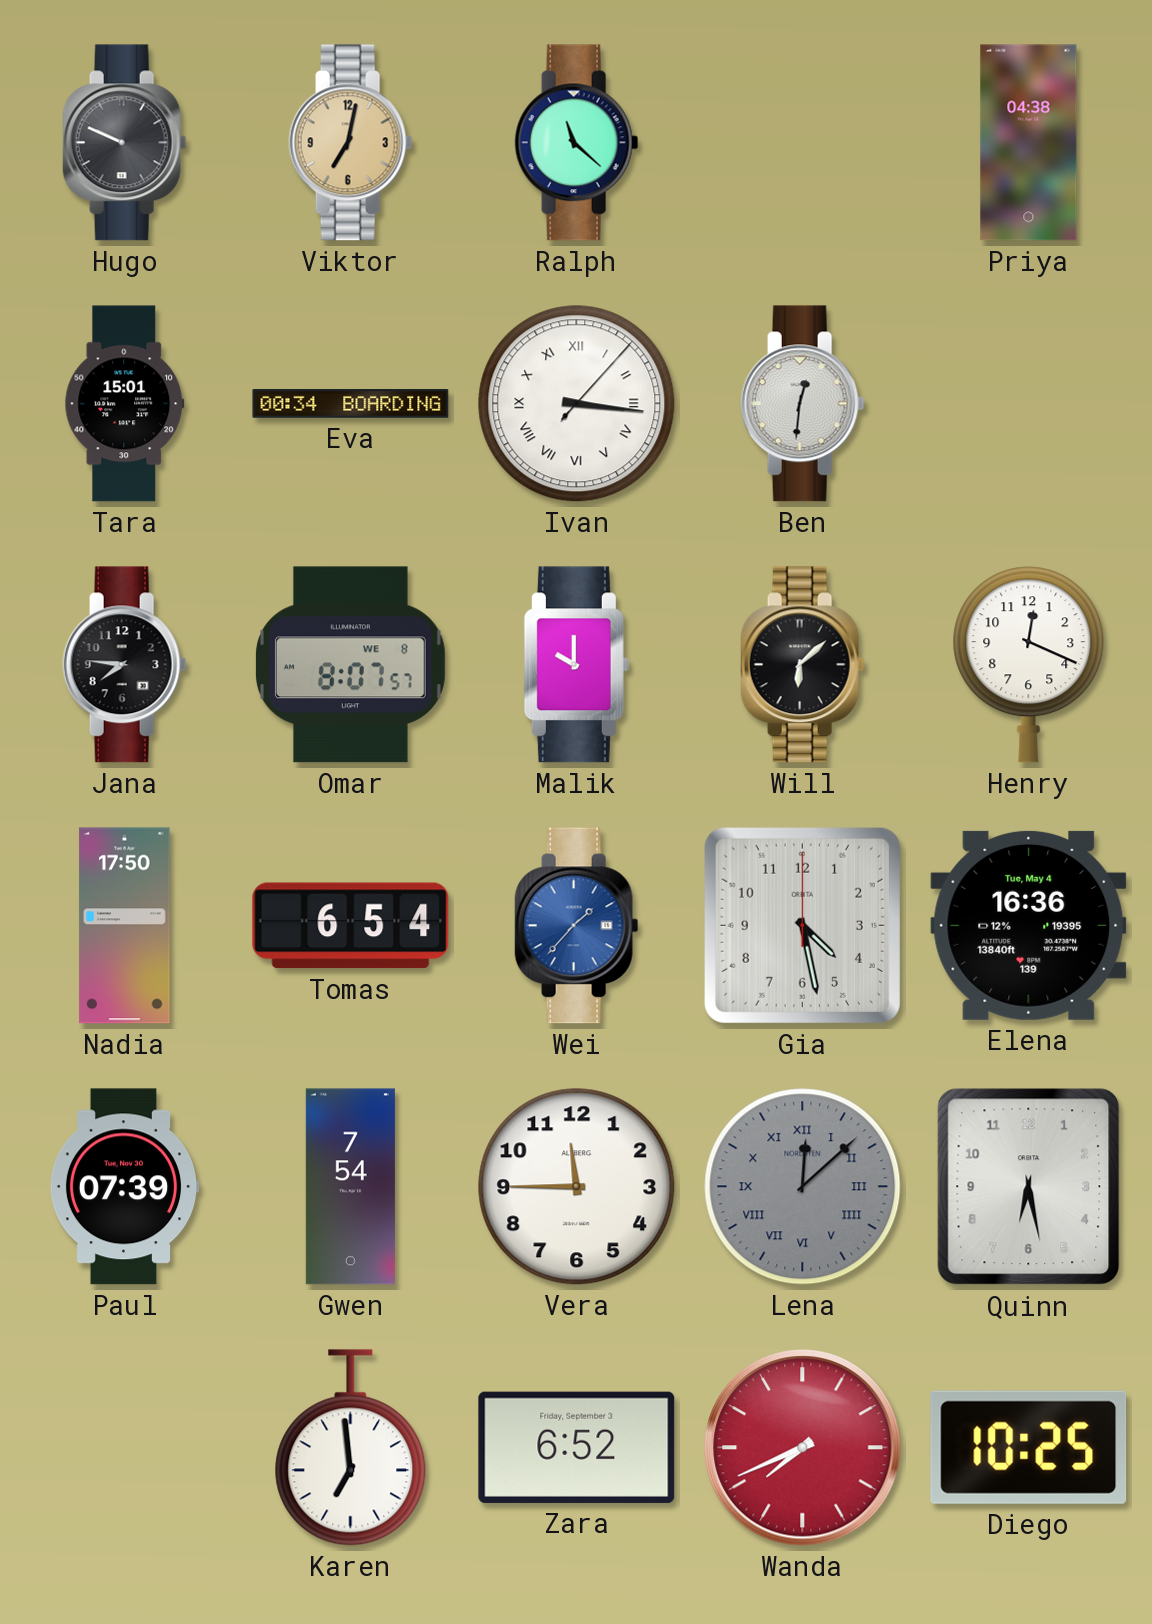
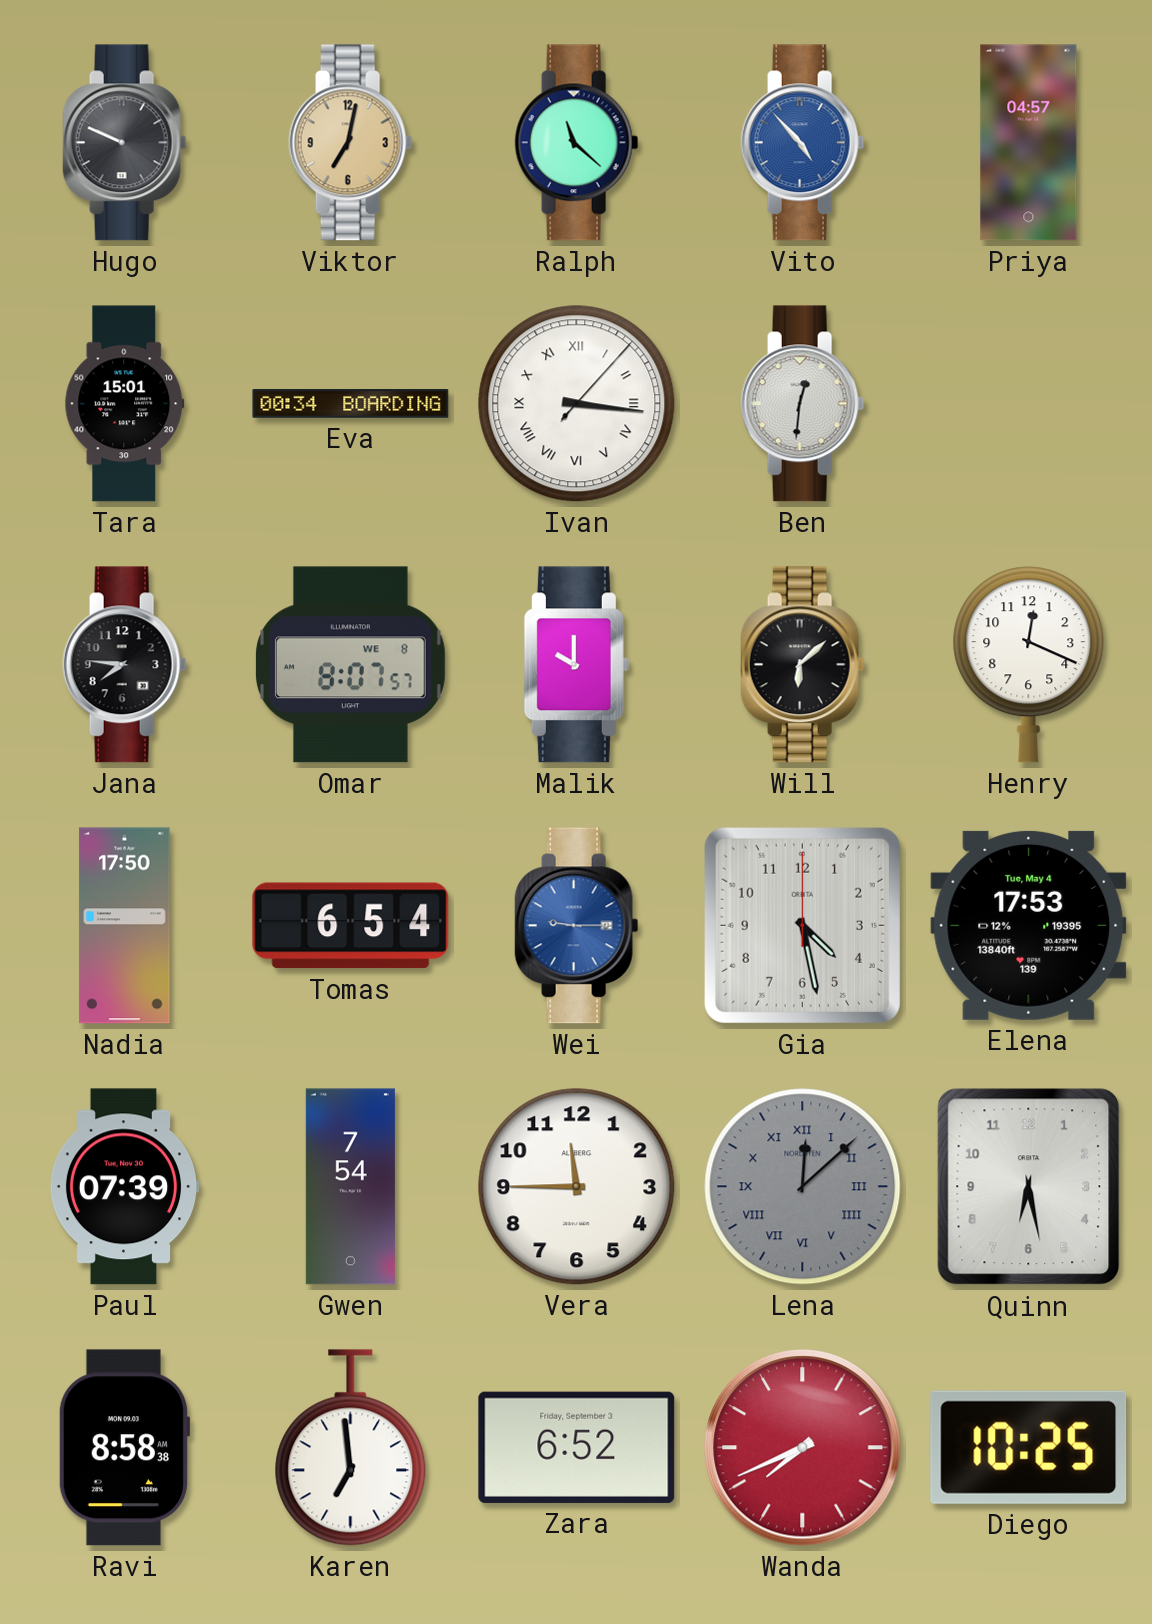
Vito: none -> 4:53
Priya: 04:38 -> 04:57
Wei: 1:37 -> 9:15
Elena: 16:36 -> 17:53
Ravi: none -> 8:58
